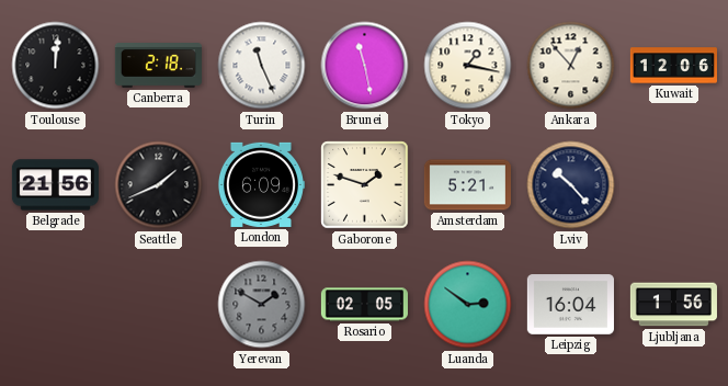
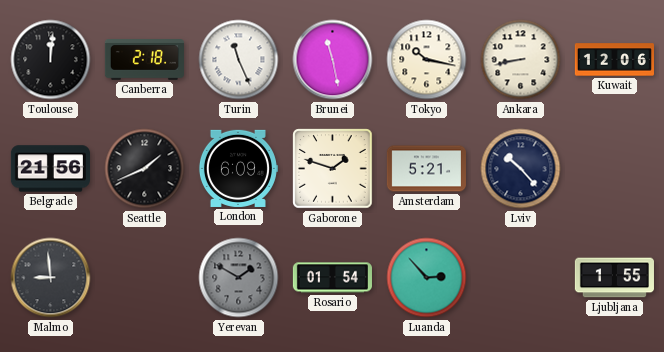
Tokyo: 1:17 -> 10:17
Ankara: 12:53 -> 8:43
Malmo: none -> 8:59
Rosario: 02:05 -> 01:54
Luanda: 2:51 -> 2:53
Leipzig: 16:04 -> none
Ljubljana: 1:56 -> 1:55
